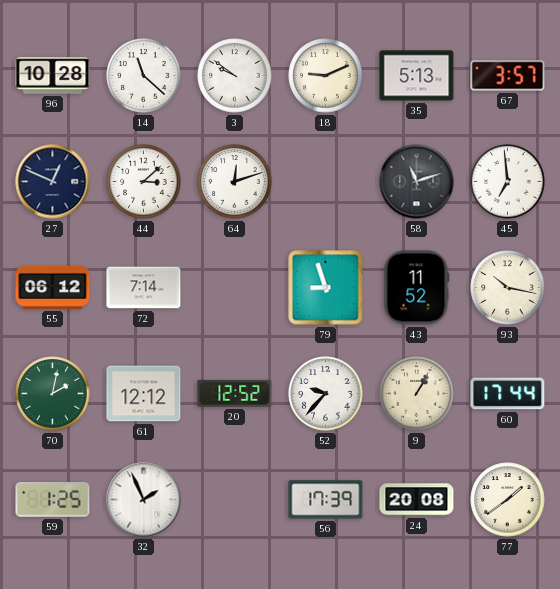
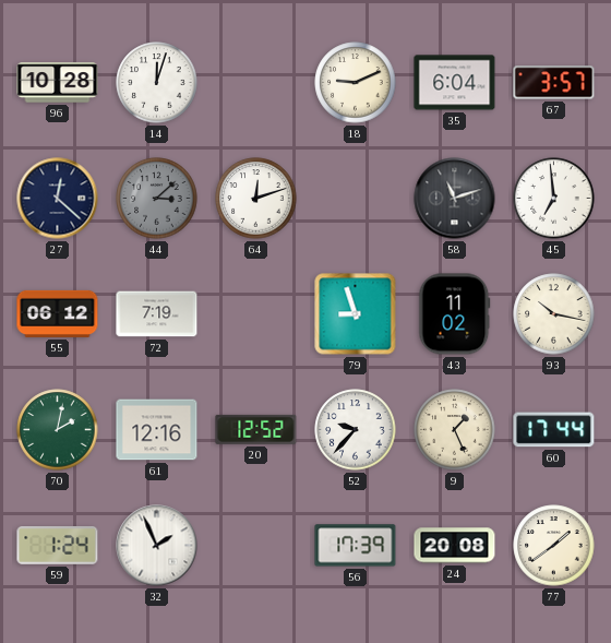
14: 11:22 -> 12:03
3: 9:51 -> none
35: 5:13 -> 6:04
27: 12:49 -> 12:22
44 dial: white -> grey
72: 7:14 -> 7:19
43: 11:52 -> 11:02
61: 12:12 -> 12:16
9: 1:05 -> 1:26
59: 1:25 -> 1:24
